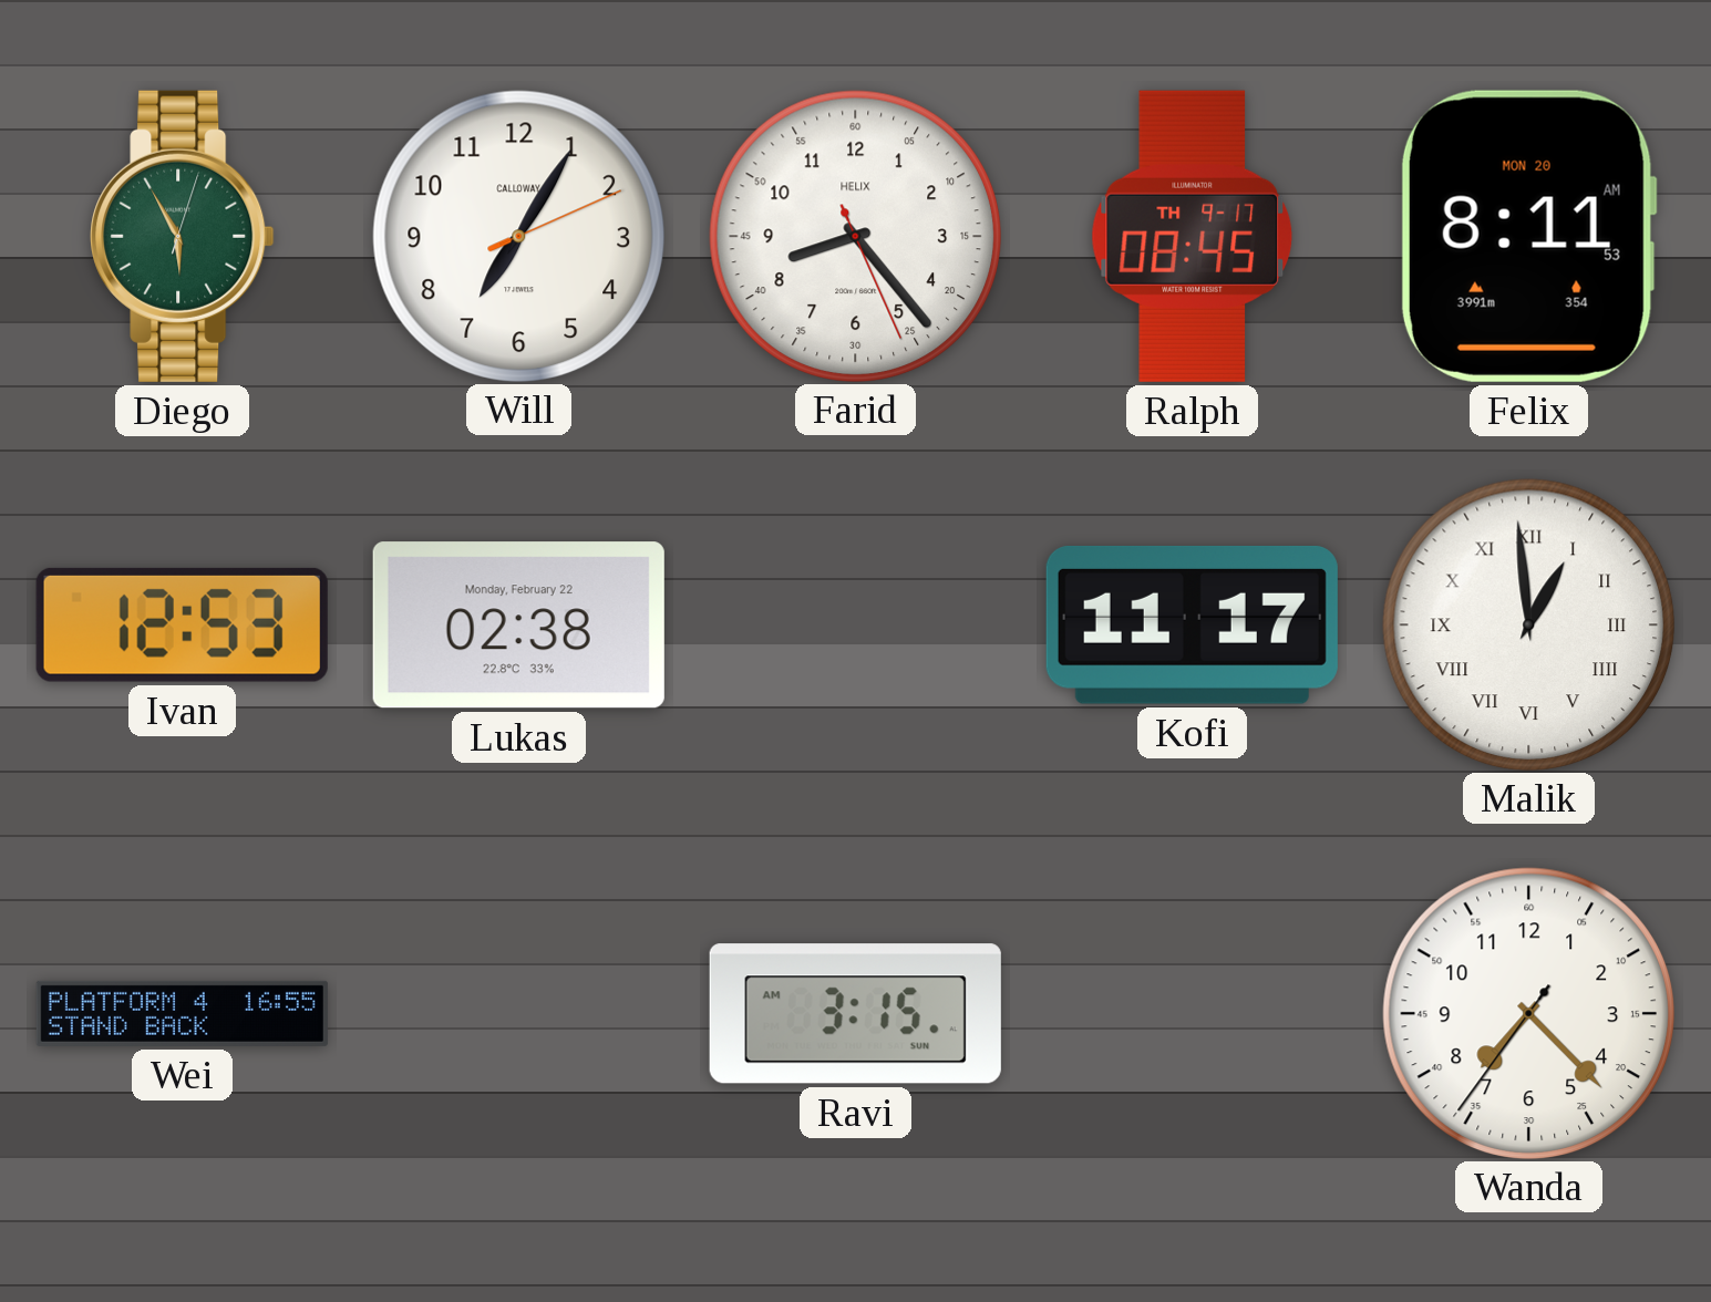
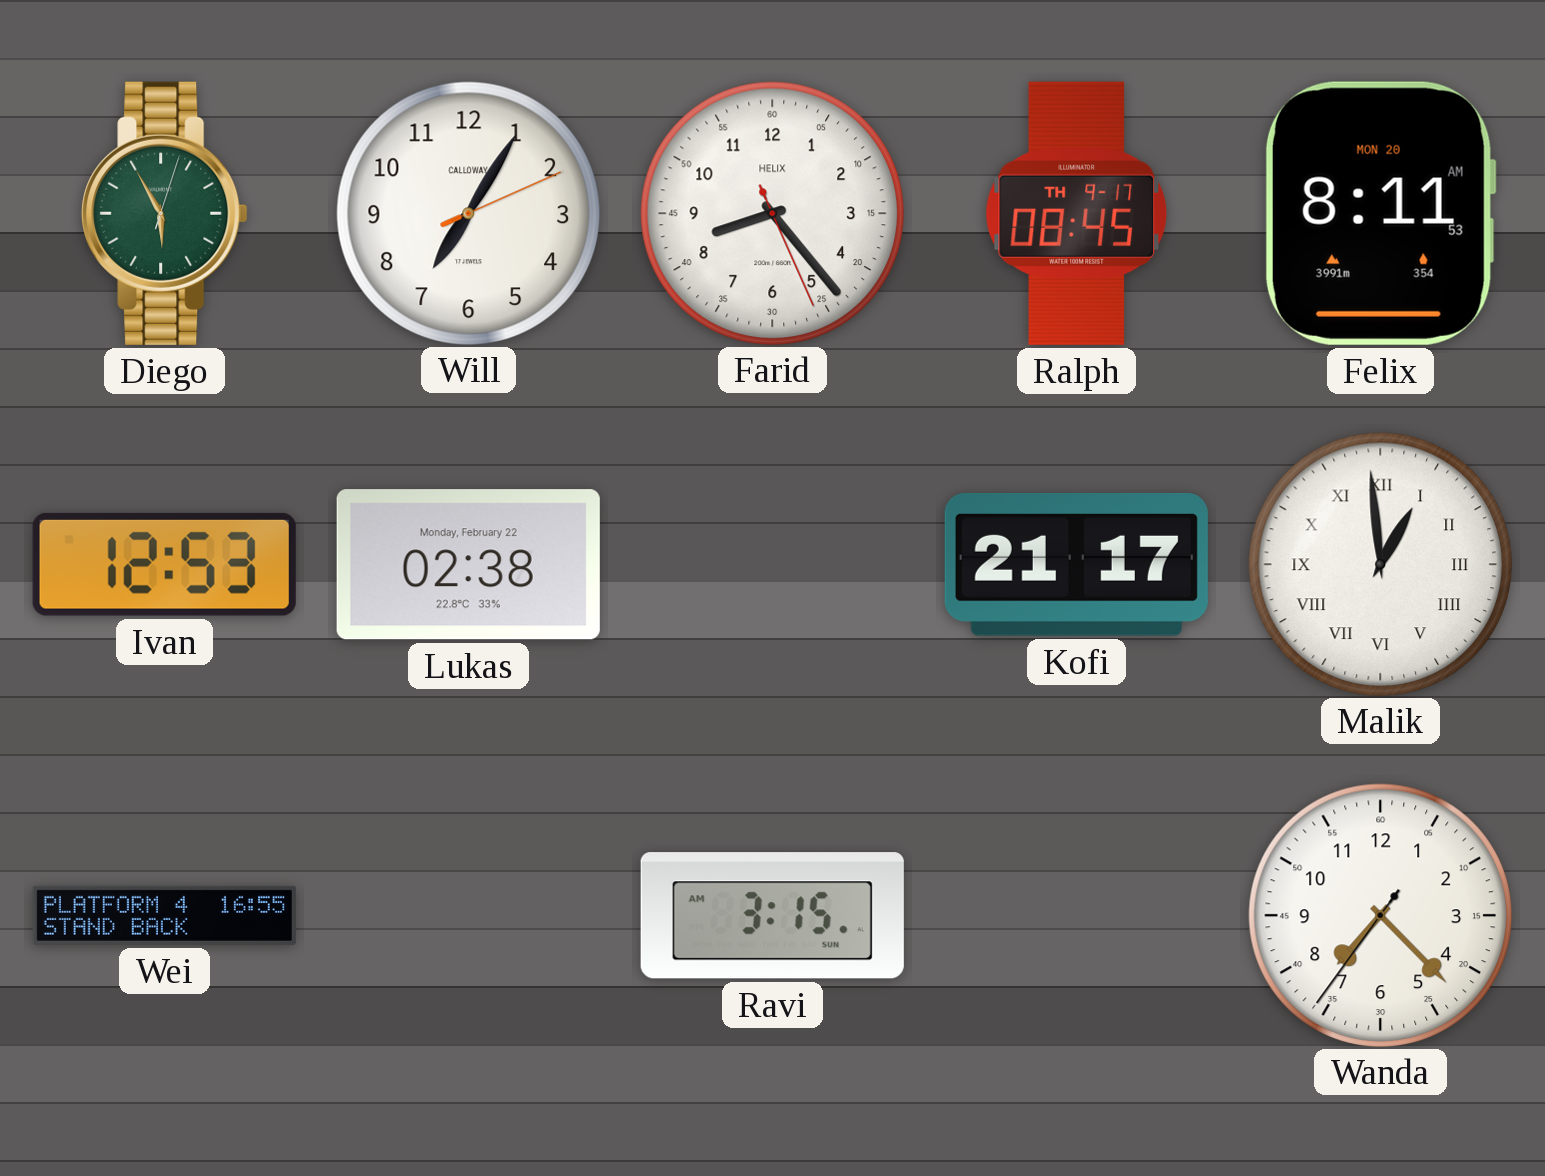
Kofi: 11:17 -> 21:17
